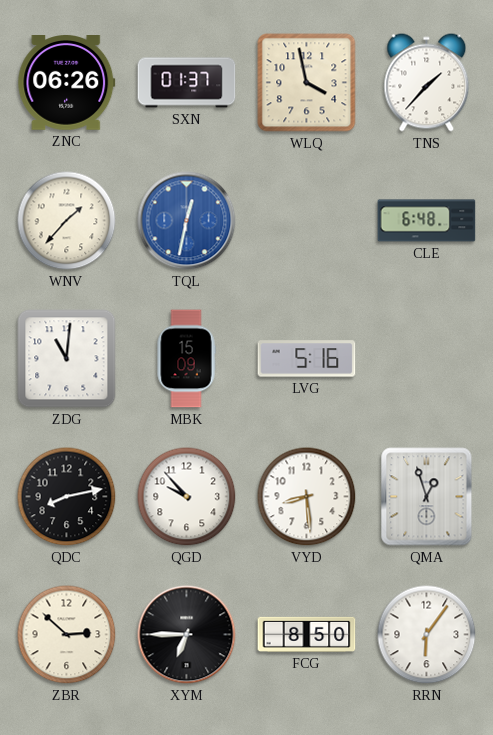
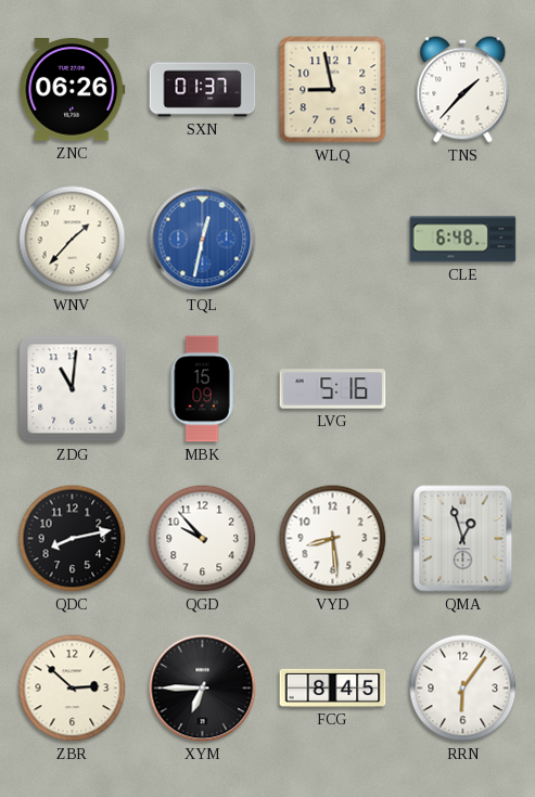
WLQ: 3:58 -> 8:58
FCG: 8:50 -> 8:45
